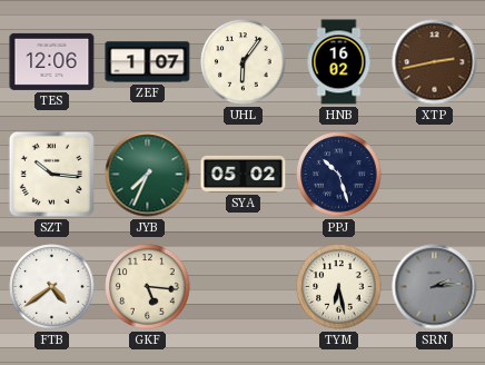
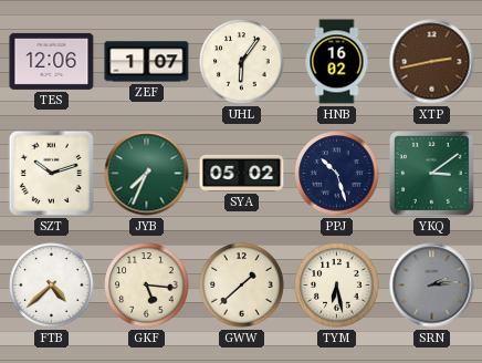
SZT: 10:16 -> 10:12
YKQ: none -> 3:09
FTB: 4:39 -> 4:38
GWW: none -> 1:38
